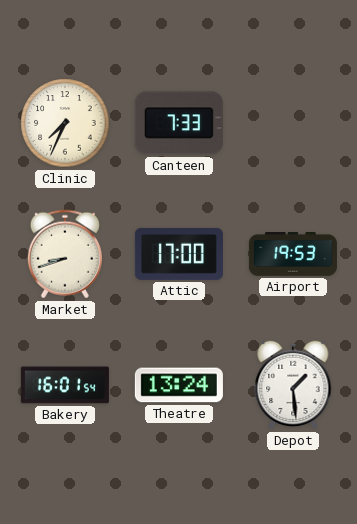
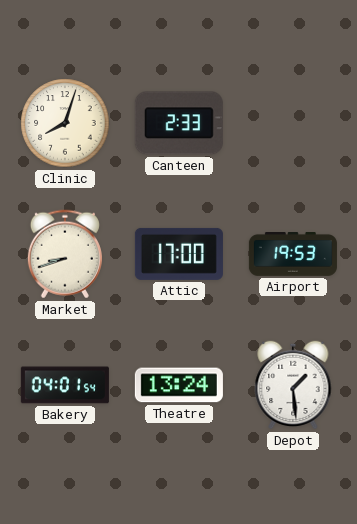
Clinic: 7:34 -> 8:03
Canteen: 7:33 -> 2:33
Bakery: 16:01 -> 04:01
